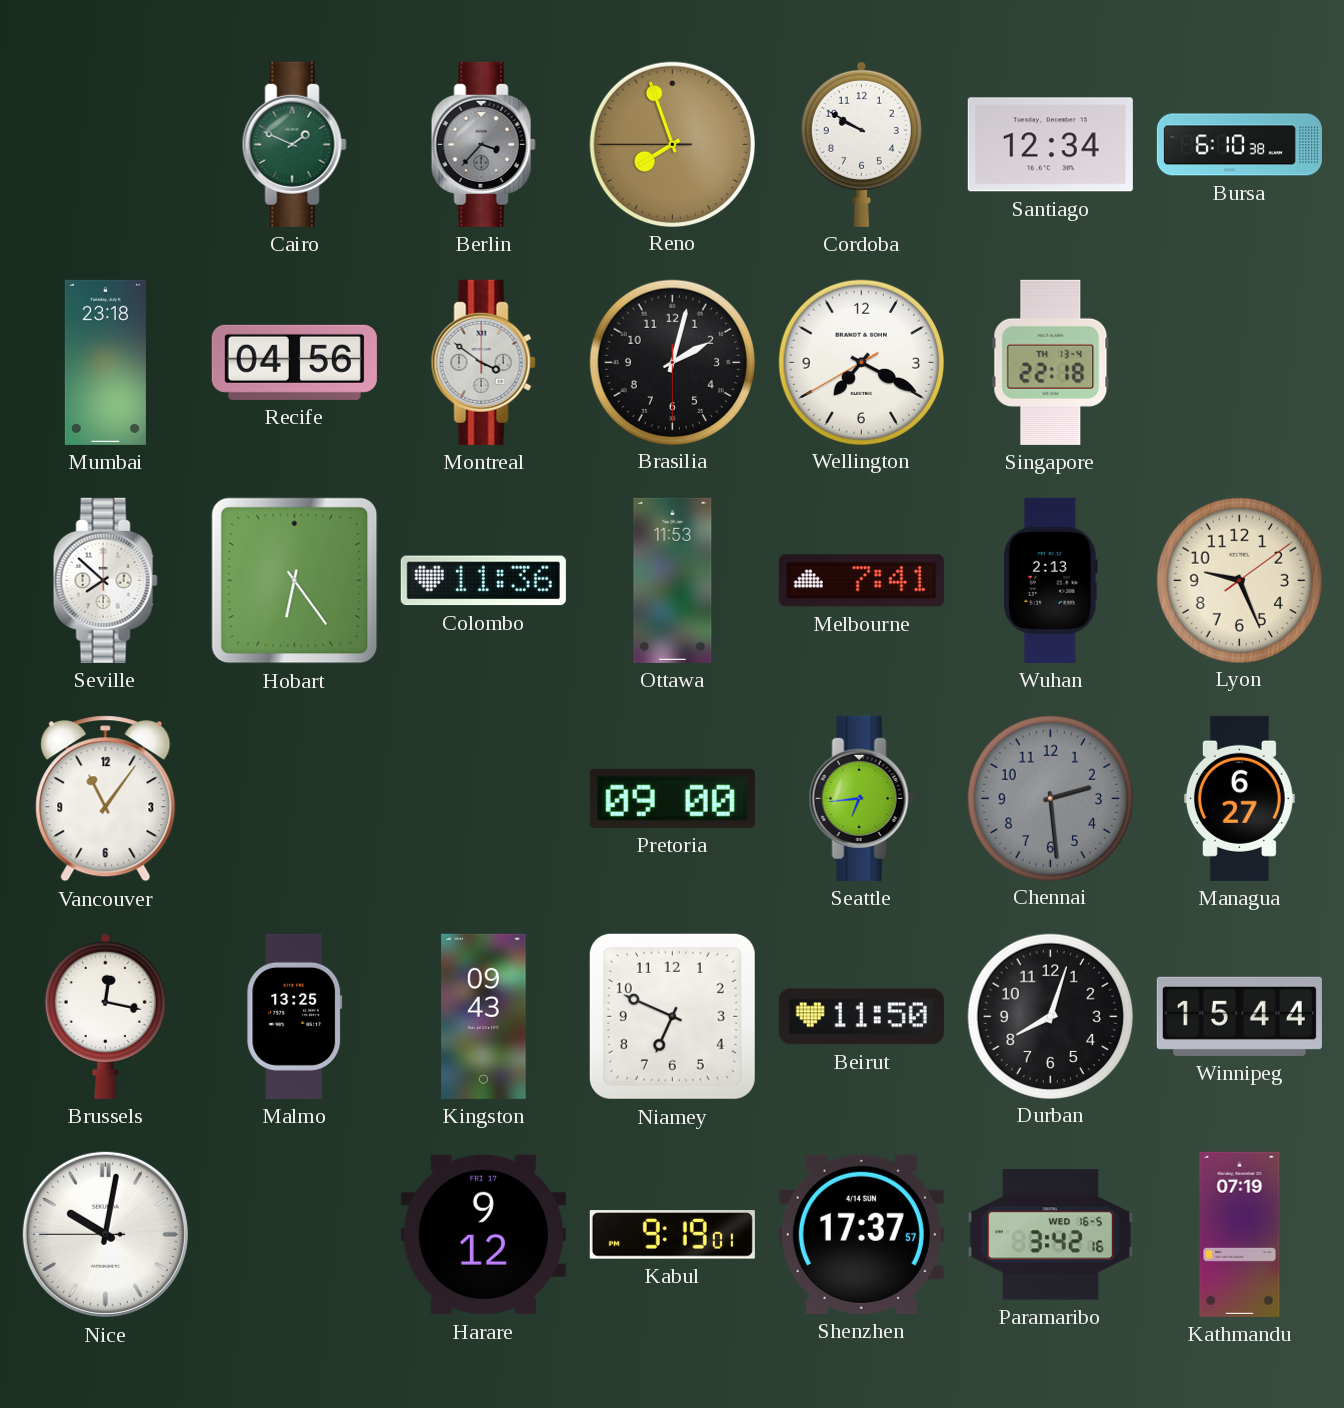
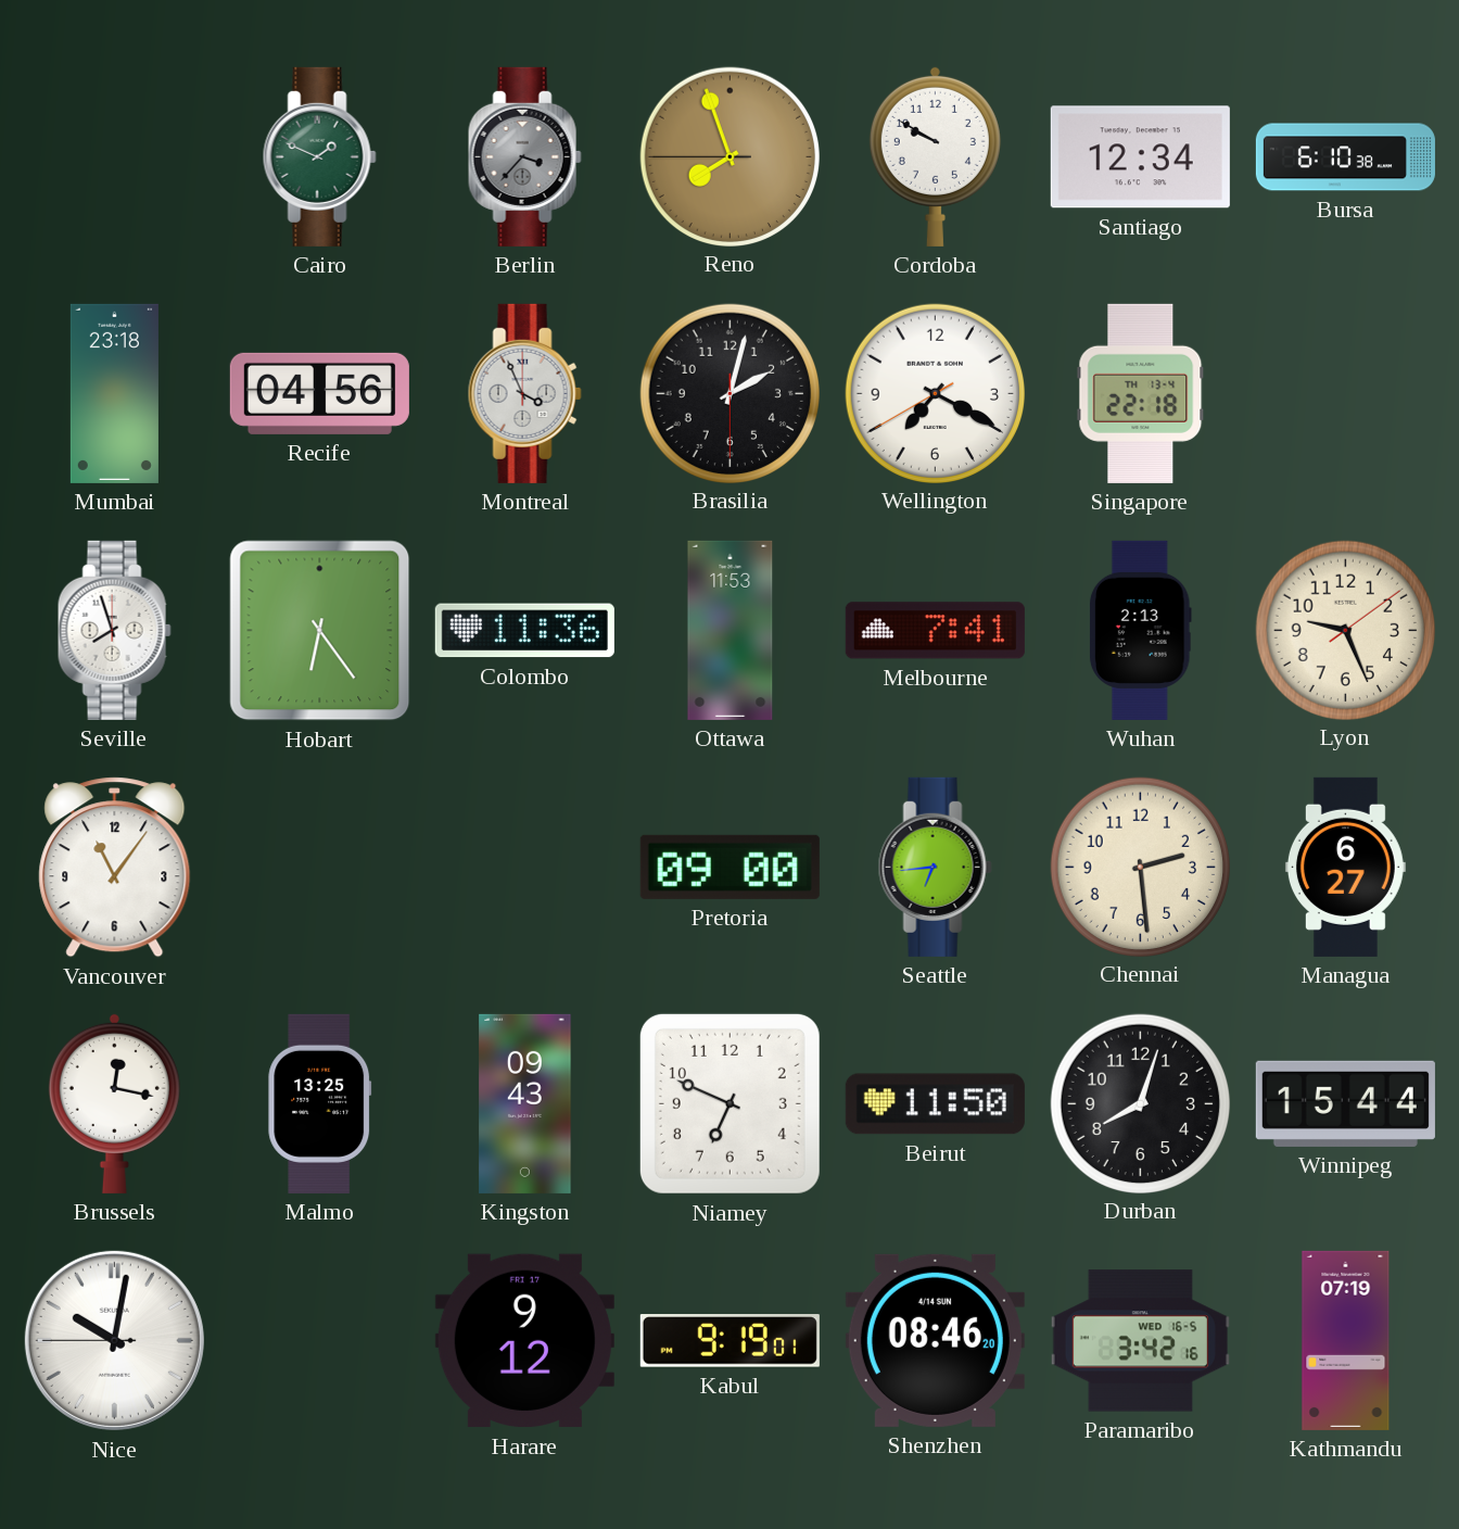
Montreal: 3:51 -> 3:56
Seville: 7:52 -> 7:57
Chennai dial: grey -> cream
Shenzhen: 17:37 -> 08:46
